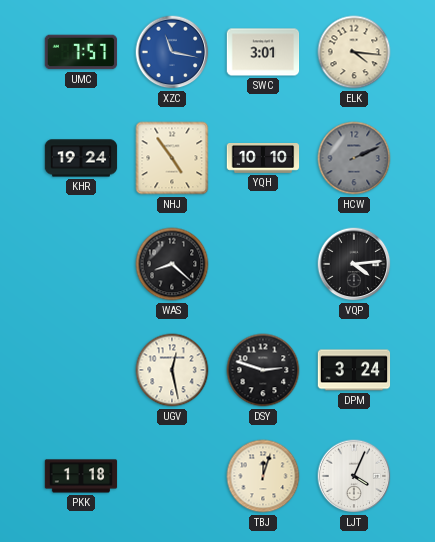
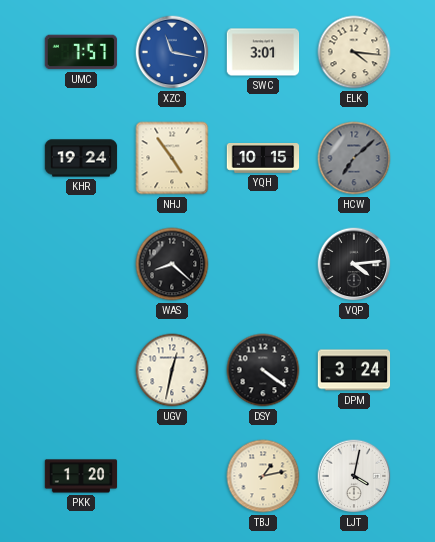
YQH: 10:10 -> 10:15
HCW: 2:11 -> 7:08
UGV: 12:28 -> 12:32
DSY: 2:48 -> 4:21
PKK: 1:18 -> 1:20
TBJ: 12:03 -> 1:13
LJT: 4:04 -> 4:02
